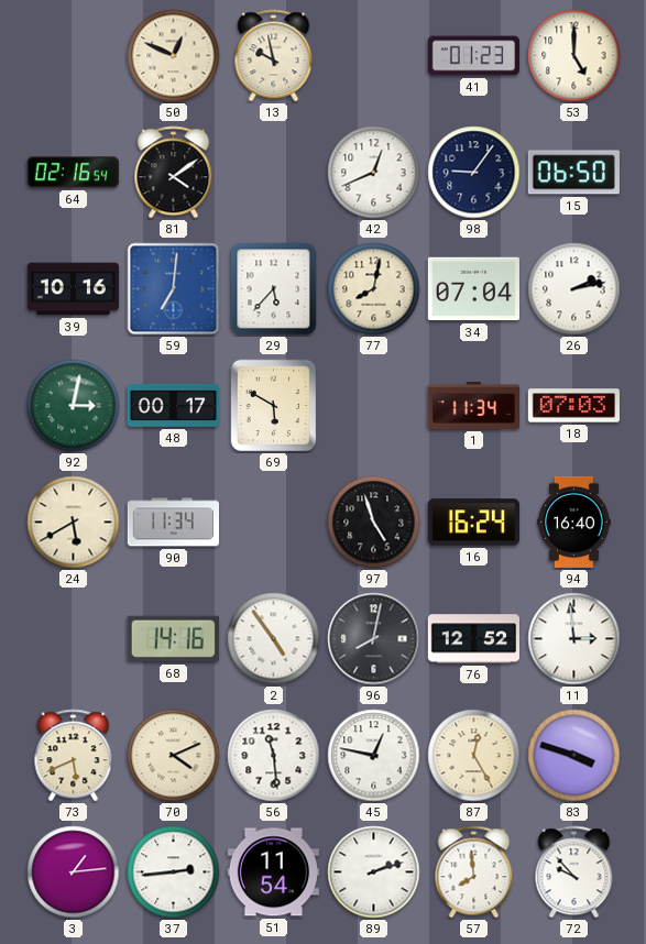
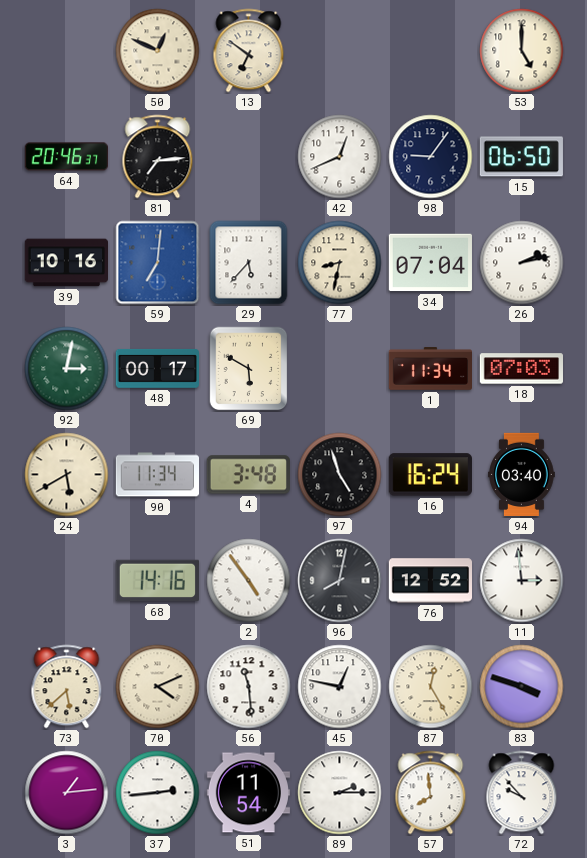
13: 9:58 -> 6:51
41: 01:23 -> none
64: 02:16 -> 20:46
81: 4:09 -> 7:14
77: 8:02 -> 8:32
4: none -> 3:48
94: 16:40 -> 03:40
73: 5:41 -> 5:38
89: 2:12 -> 2:15
